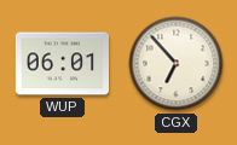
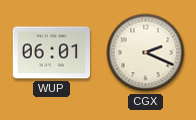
CGX: 6:53 -> 2:19
